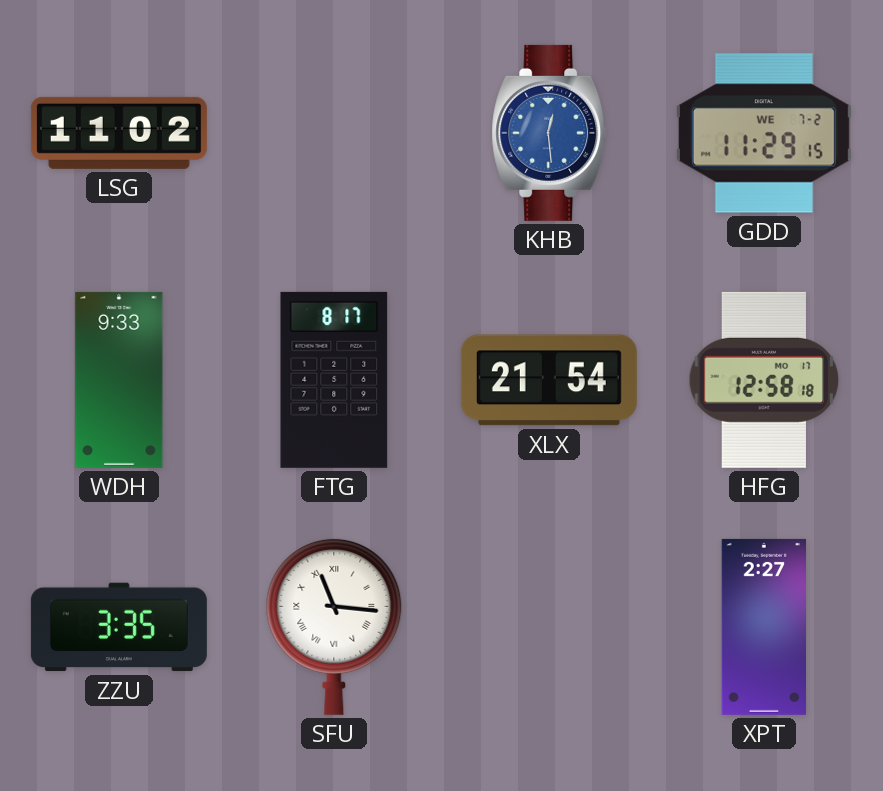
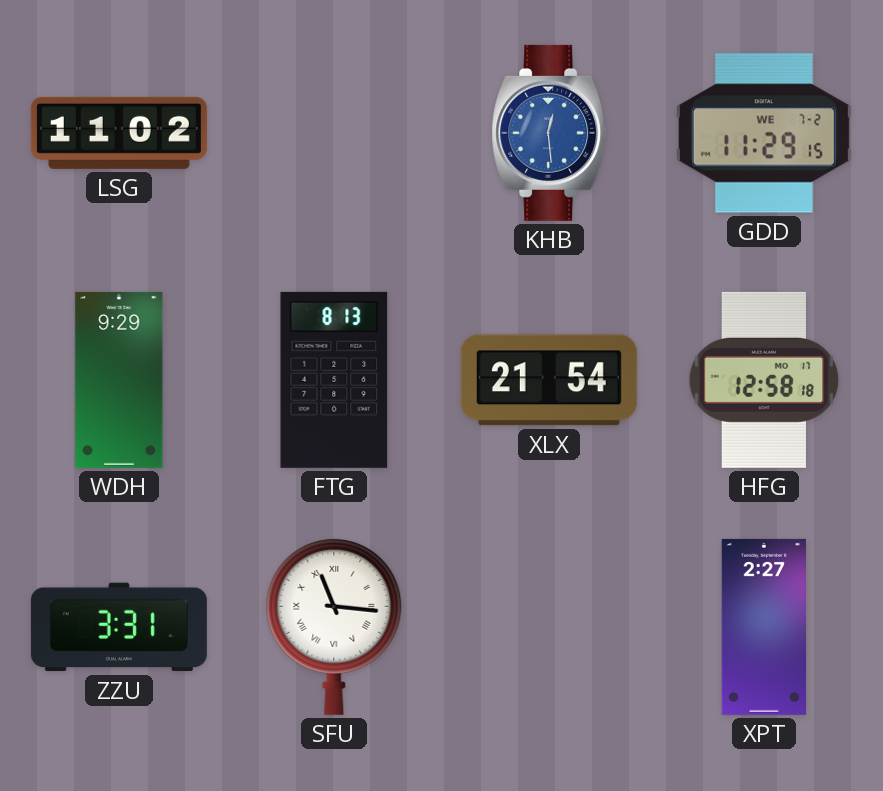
WDH: 9:33 -> 9:29
FTG: 8:17 -> 8:13
ZZU: 3:35 -> 3:31
